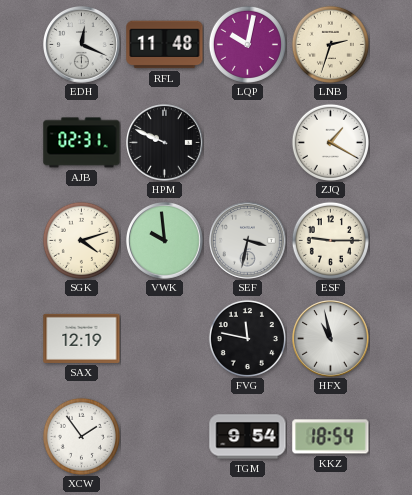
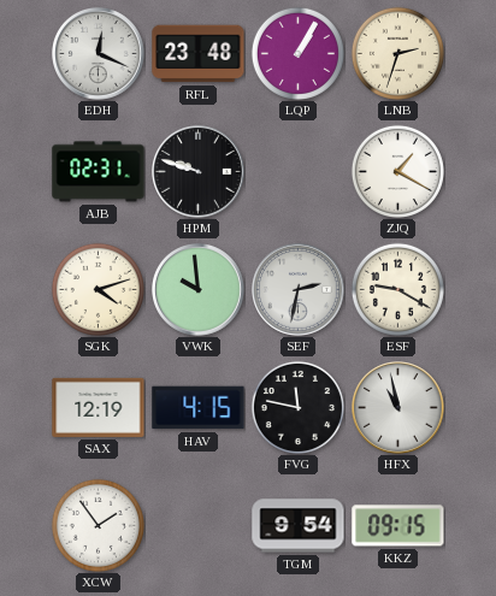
RFL: 11:48 -> 23:48
LQP: 10:02 -> 1:05
HPM: 9:49 -> 9:48
SEF: 3:32 -> 2:32
ESF: 9:15 -> 9:20
HAV: none -> 4:15
KKZ: 18:54 -> 09:15
